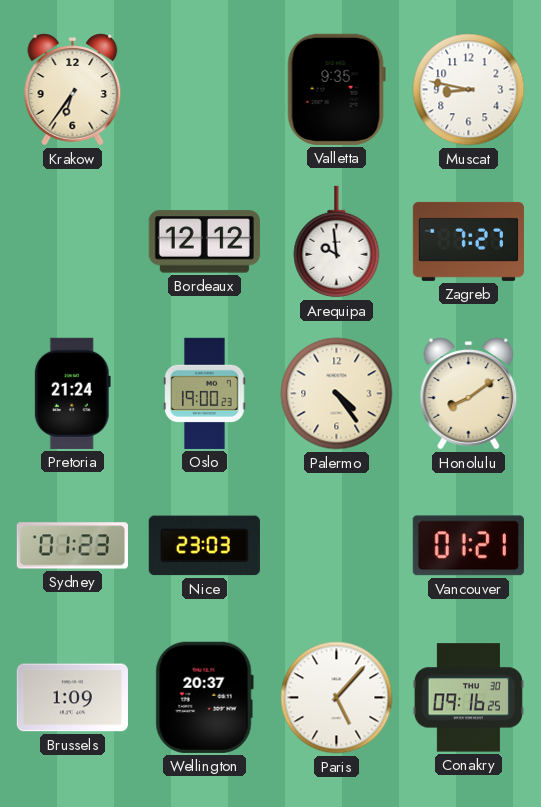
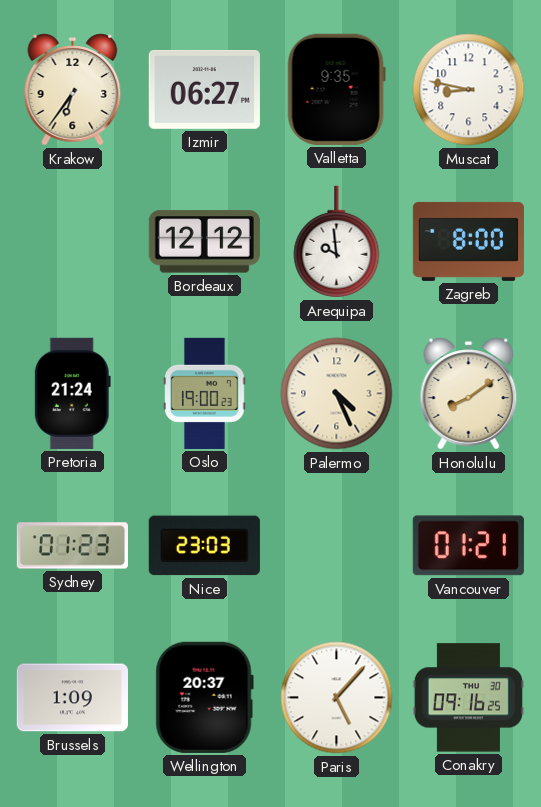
Izmir: none -> 06:27
Zagreb: 7:27 -> 8:00
Palermo: 4:24 -> 4:26
